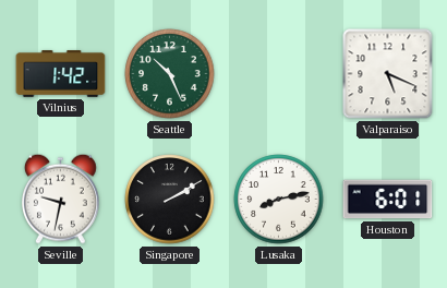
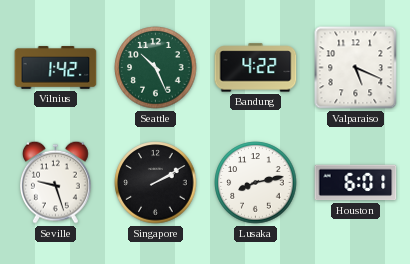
Bandung: none -> 4:22
Seville: 9:32 -> 9:27
